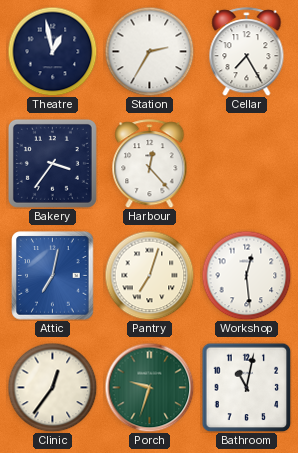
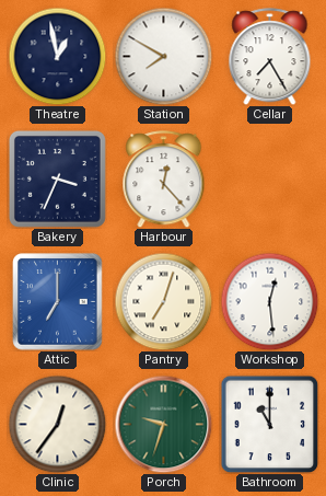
Station: 2:35 -> 7:50
Bakery: 3:36 -> 3:34
Attic: 7:02 -> 7:00
Bathroom: 11:02 -> 11:00
